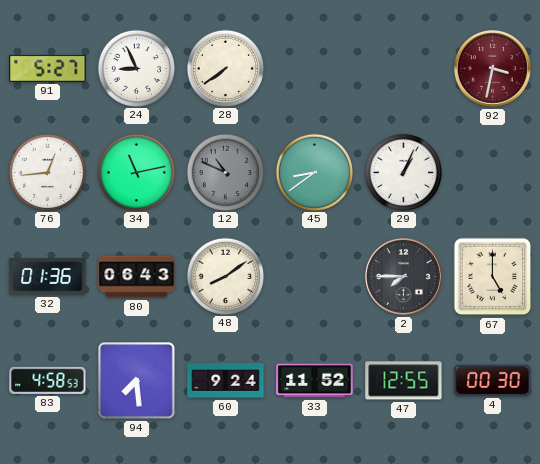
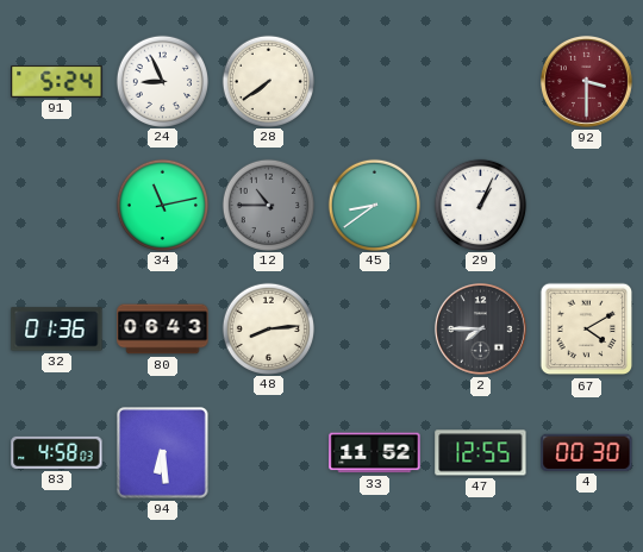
91: 5:27 -> 5:24
92: 3:32 -> 3:30
76: 12:44 -> none
12: 10:49 -> 10:45
48: 8:09 -> 8:14
67: 5:00 -> 4:10
83: 4:58:53 -> 4:58:03
94: 7:29 -> 6:29
60: 9:24 -> none
